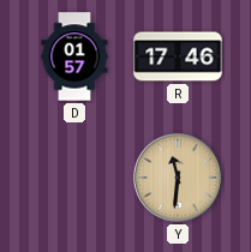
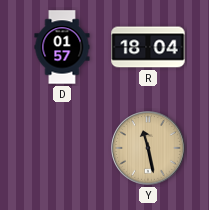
R: 17:46 -> 18:04
Y: 11:31 -> 11:28
